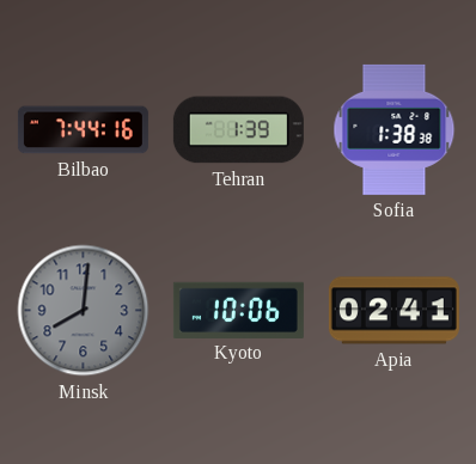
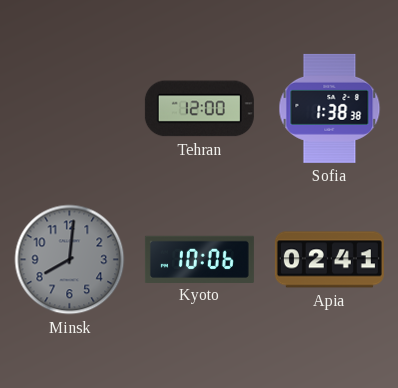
Bilbao: 7:44 -> none
Tehran: 1:39 -> 12:00
